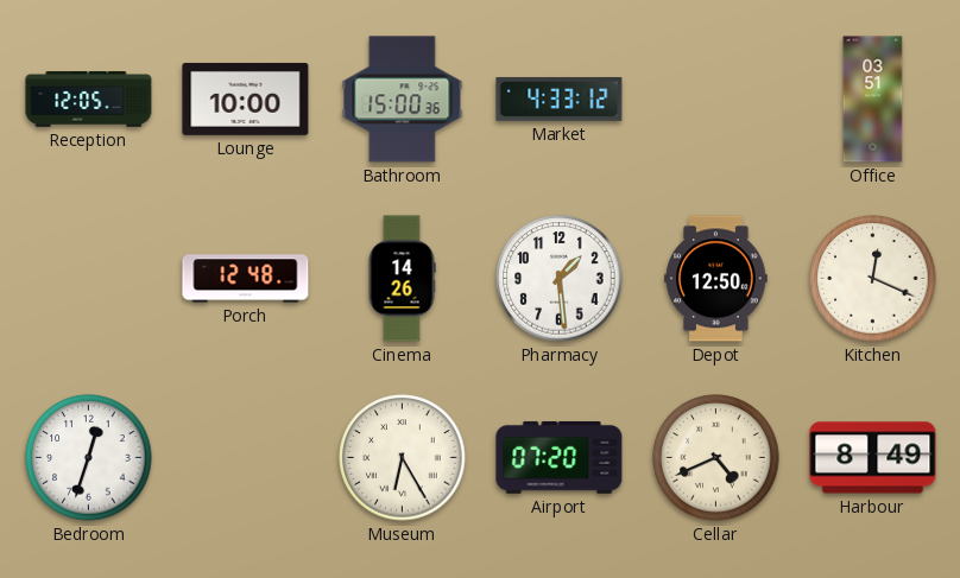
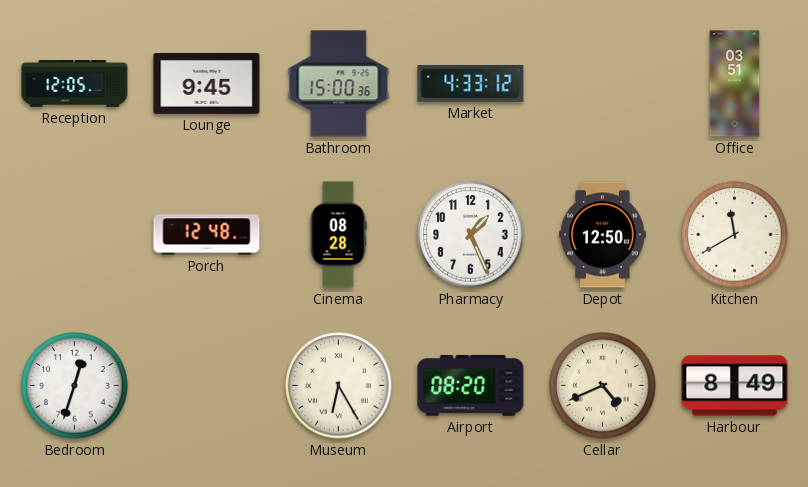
Lounge: 10:00 -> 9:45
Cinema: 14:26 -> 08:28
Pharmacy: 1:29 -> 1:26
Kitchen: 12:19 -> 11:40
Airport: 07:20 -> 08:20
